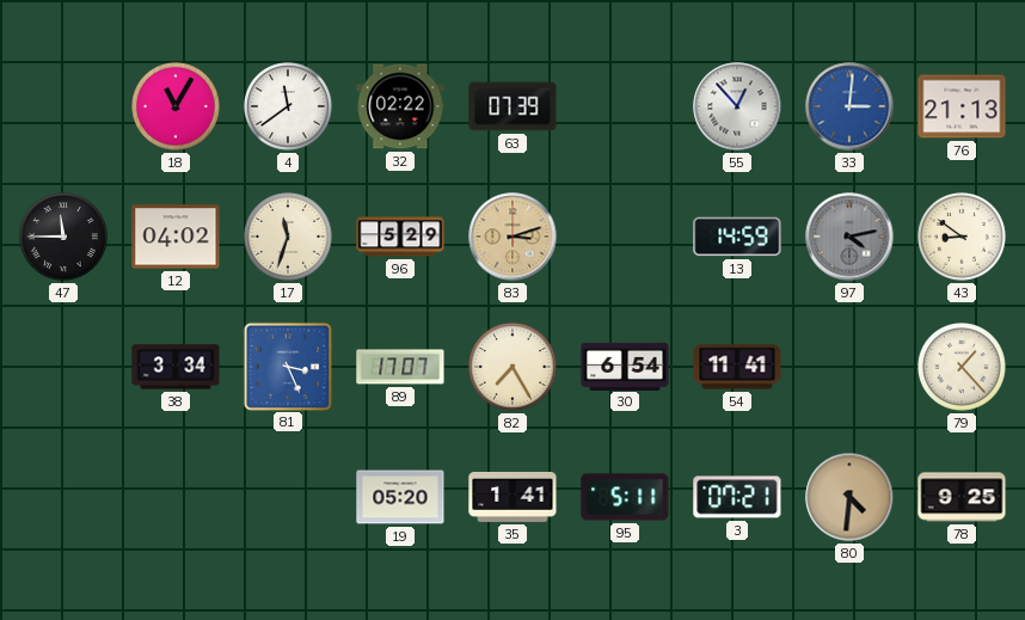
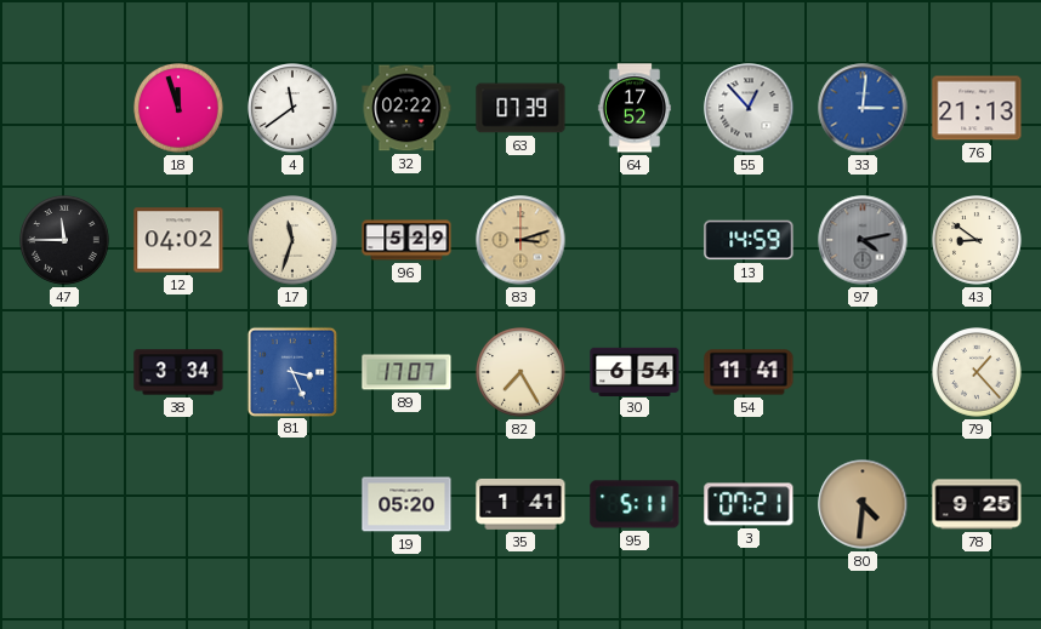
18: 11:05 -> 11:57
64: none -> 17:52
